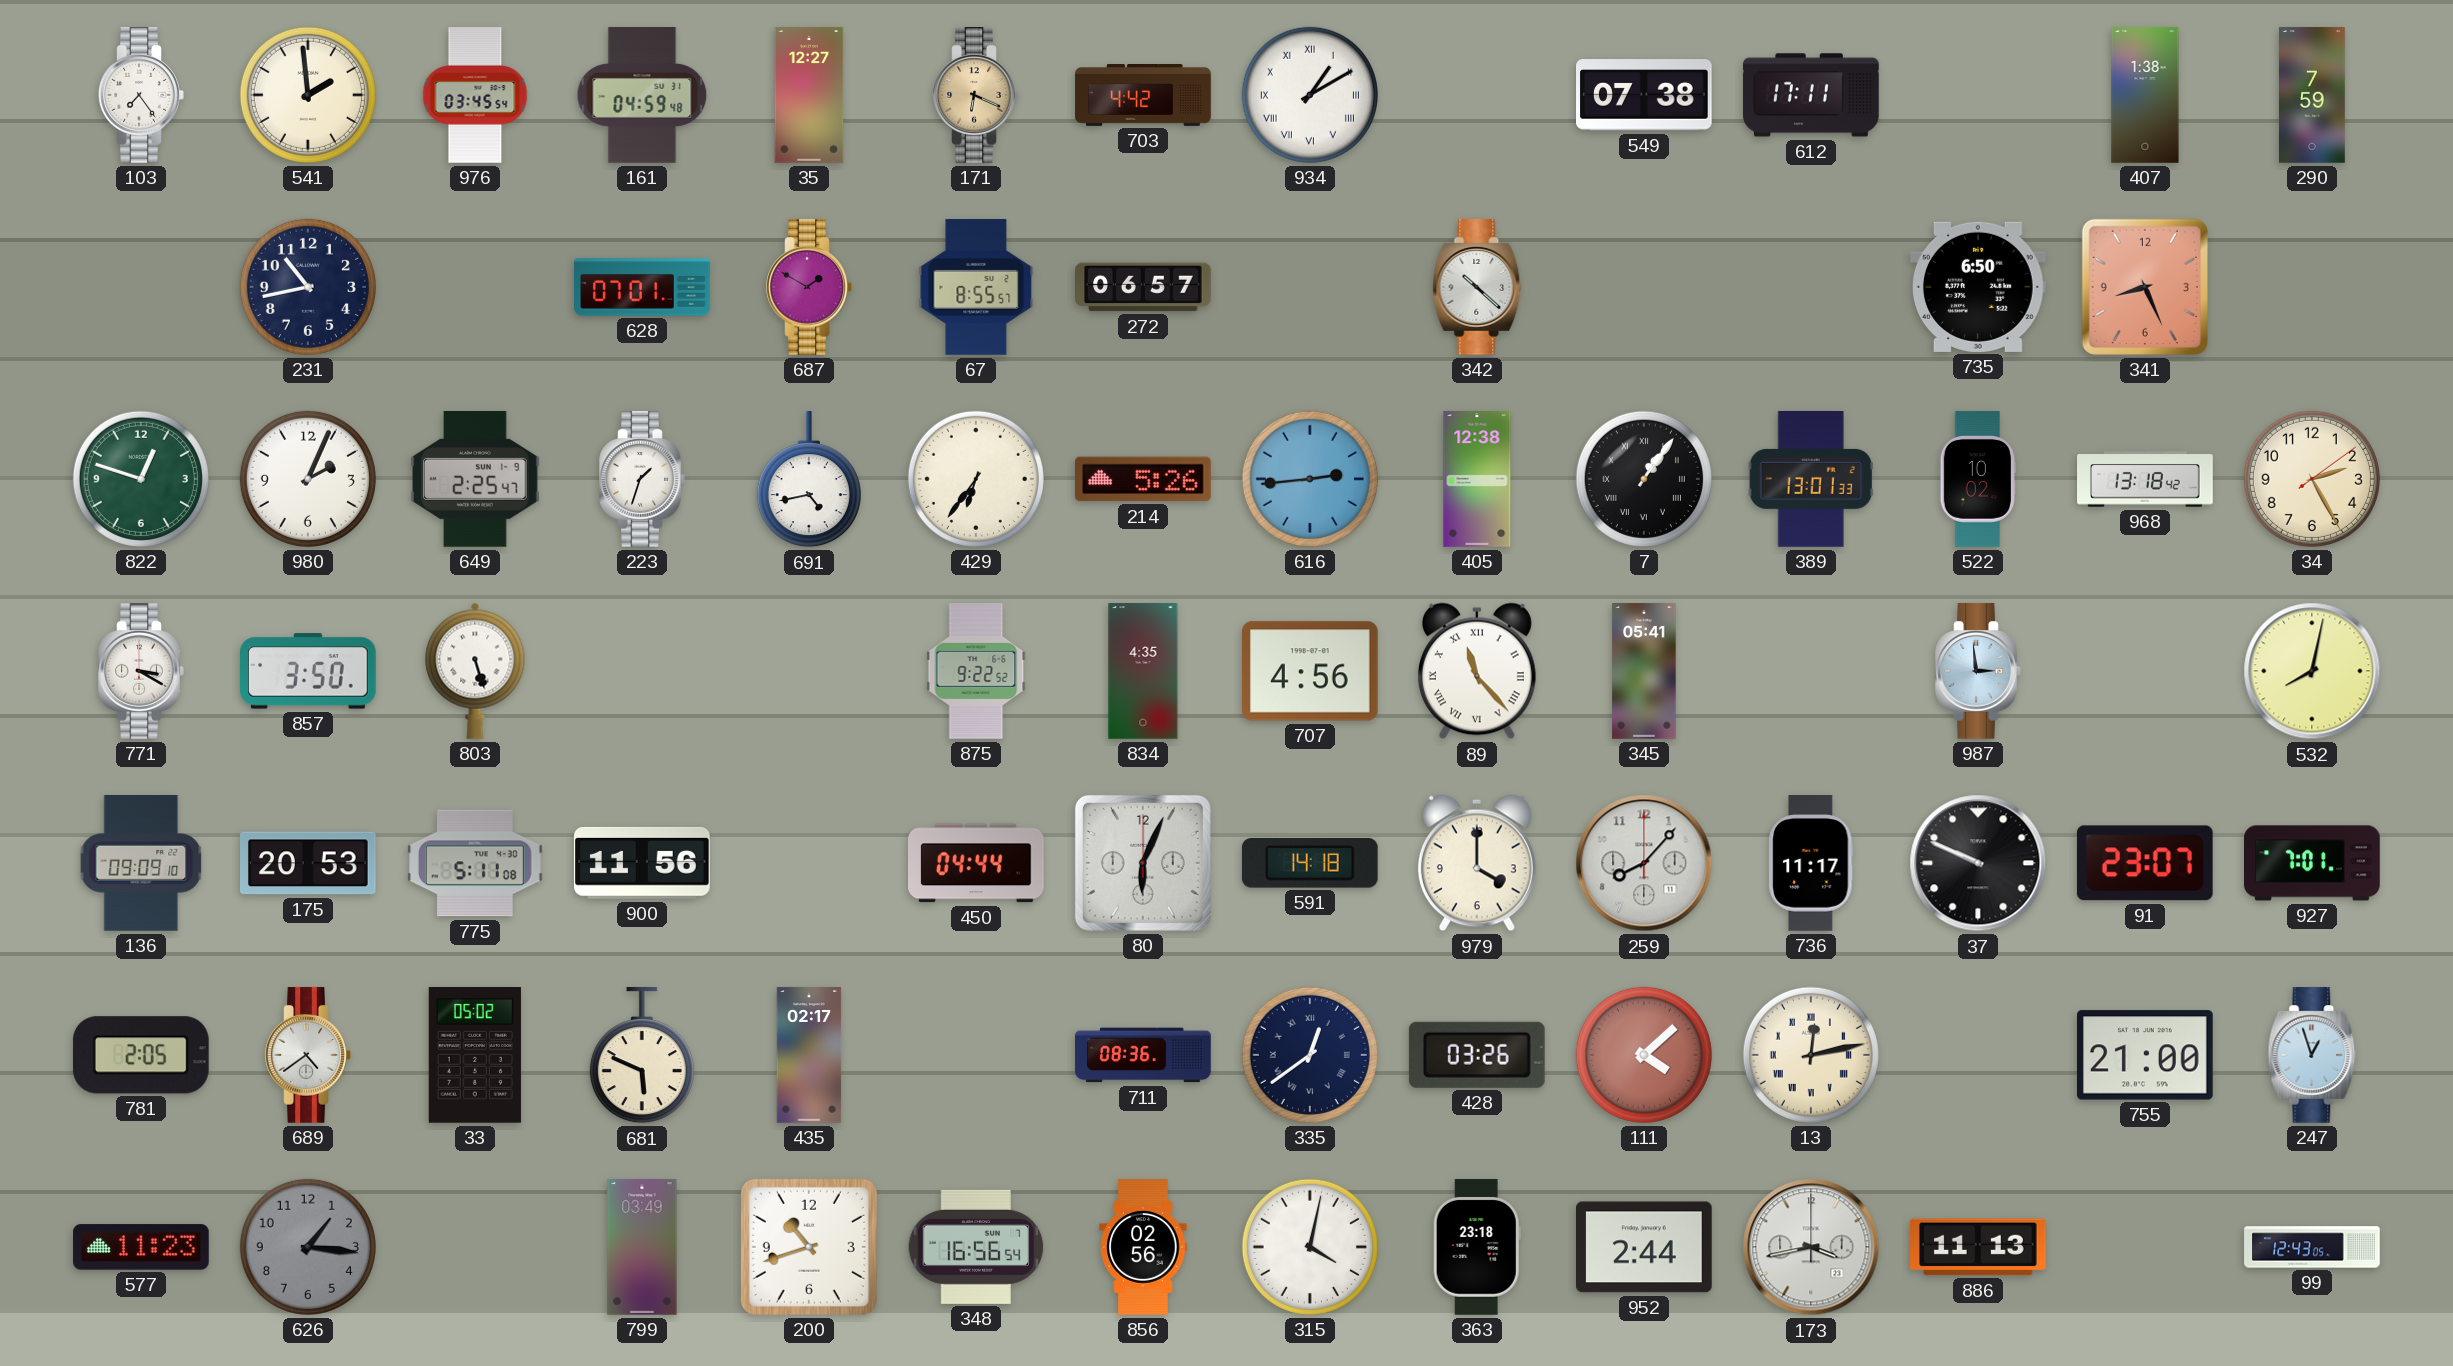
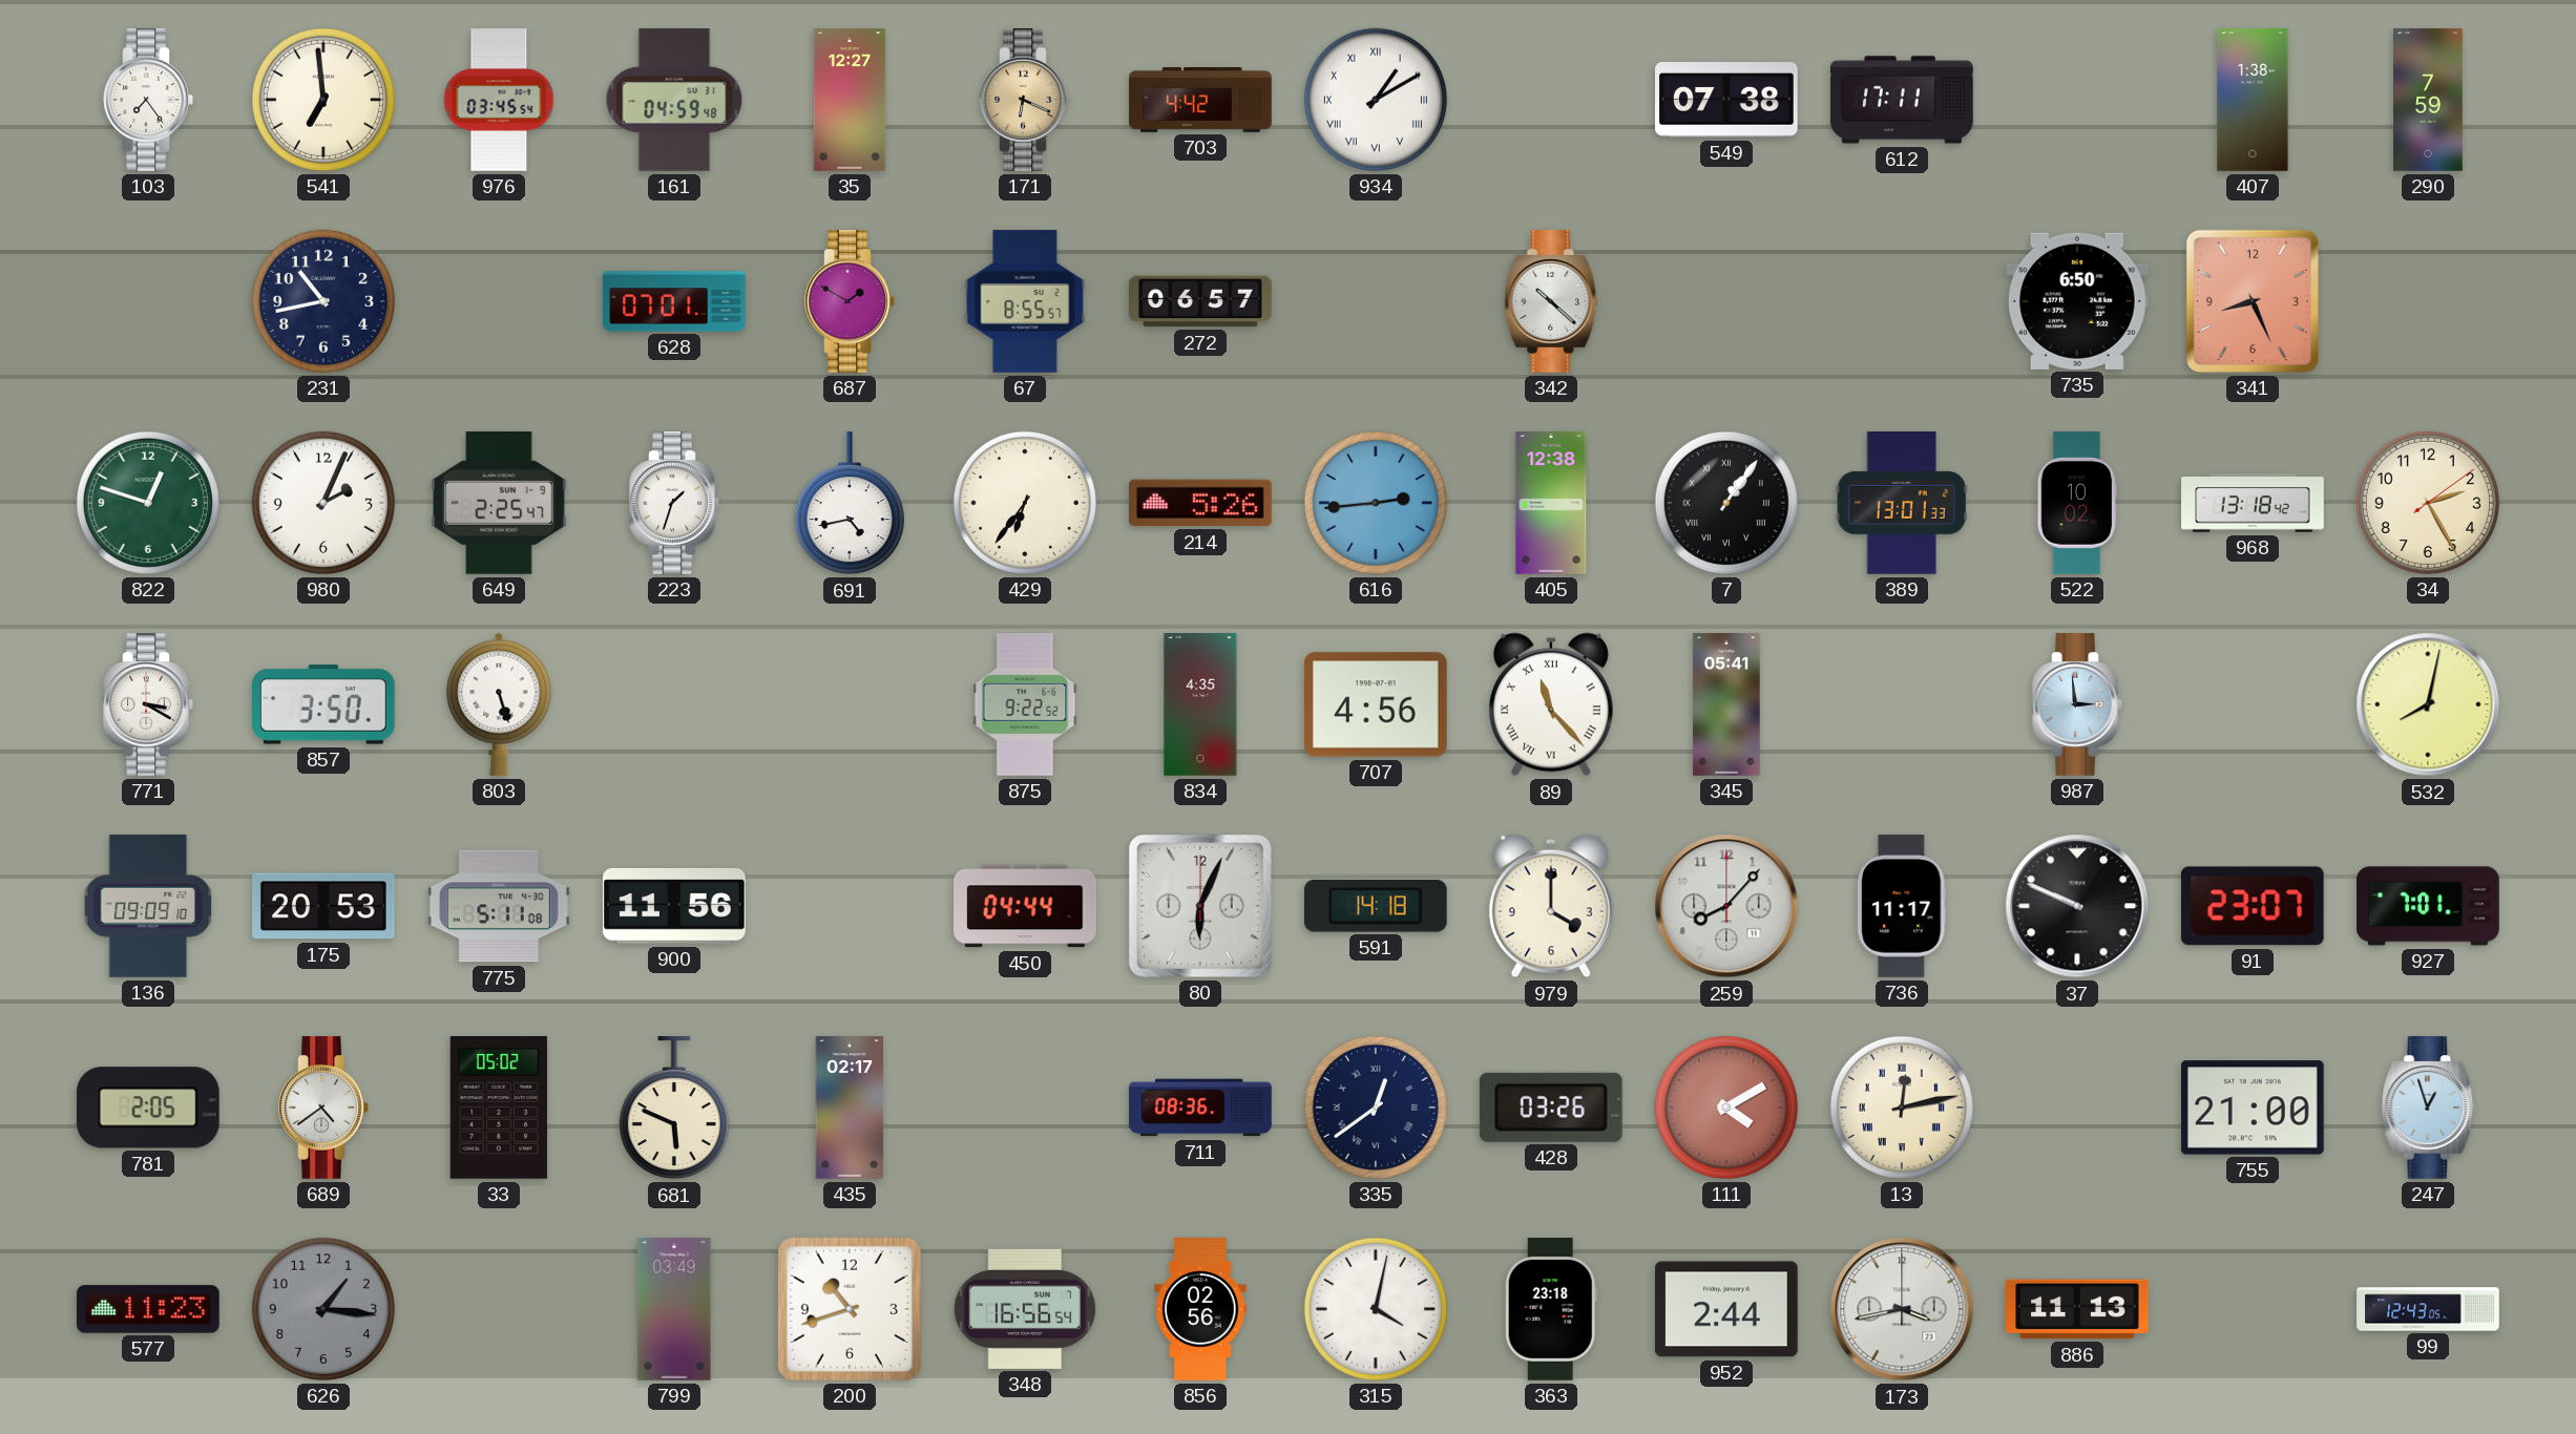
541: 1:59 -> 6:59
111: 4:08 -> 4:10
